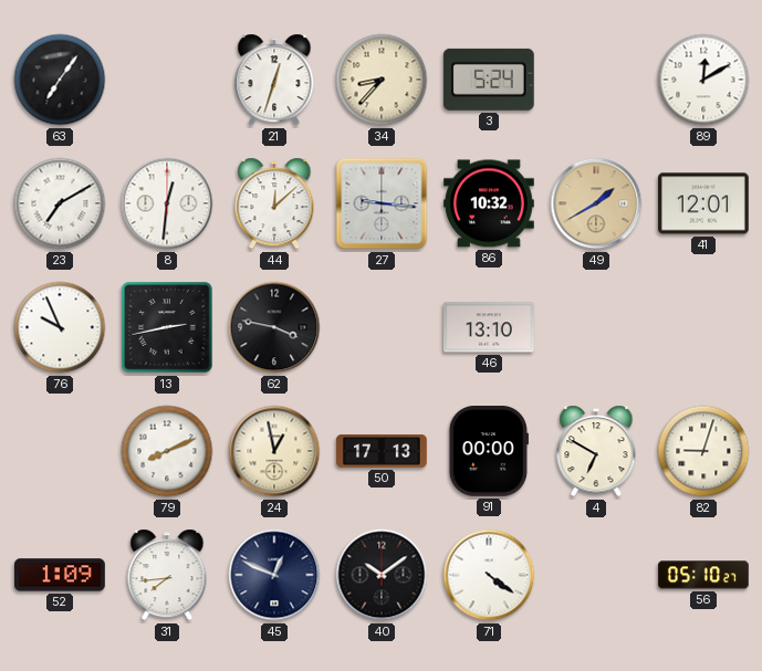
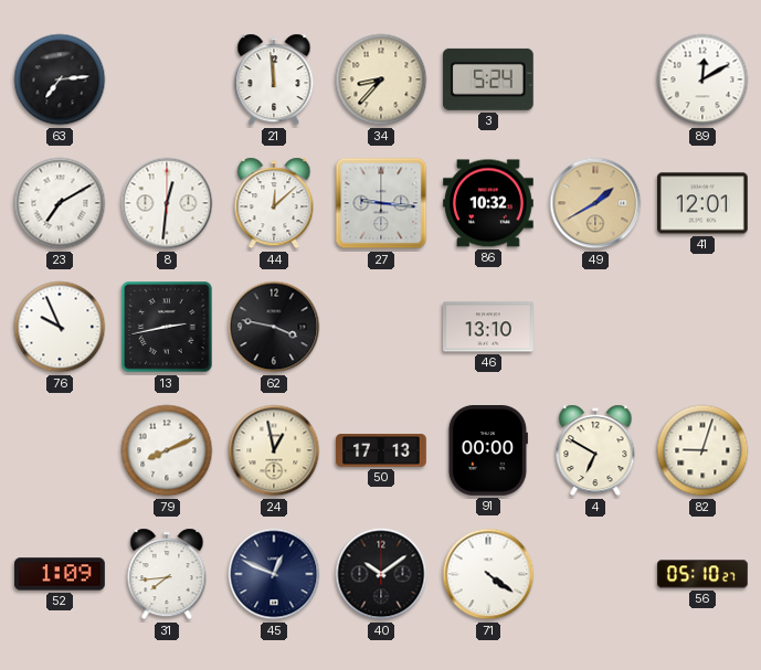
63: 7:06 -> 7:14
21: 12:33 -> 11:59
